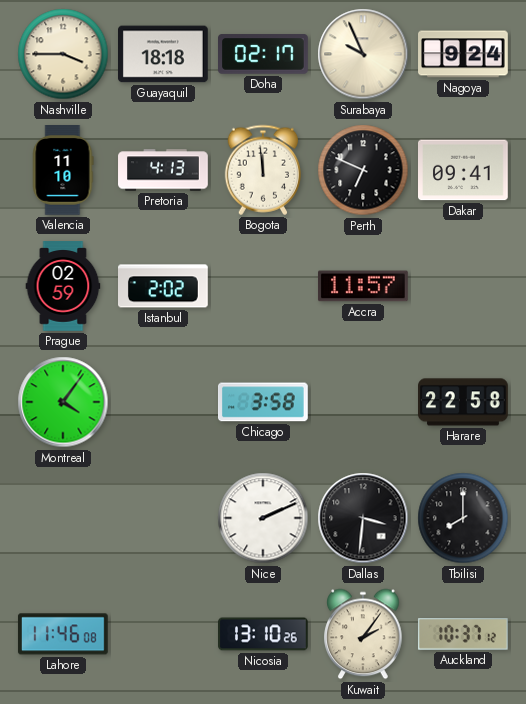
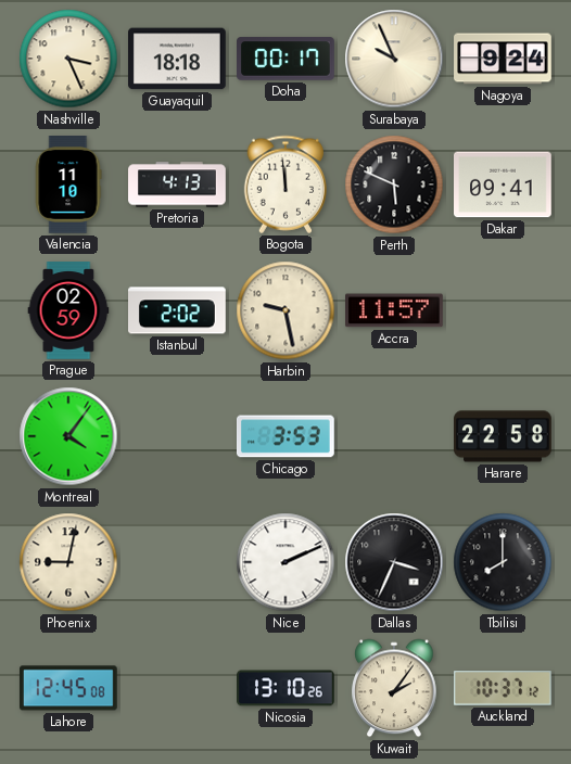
Nashville: 3:45 -> 3:26
Doha: 02:17 -> 00:17
Perth: 6:49 -> 5:49
Harbin: none -> 9:28
Chicago: 3:58 -> 3:53
Phoenix: none -> 9:02
Dallas: 3:31 -> 3:34
Lahore: 11:46 -> 12:45
